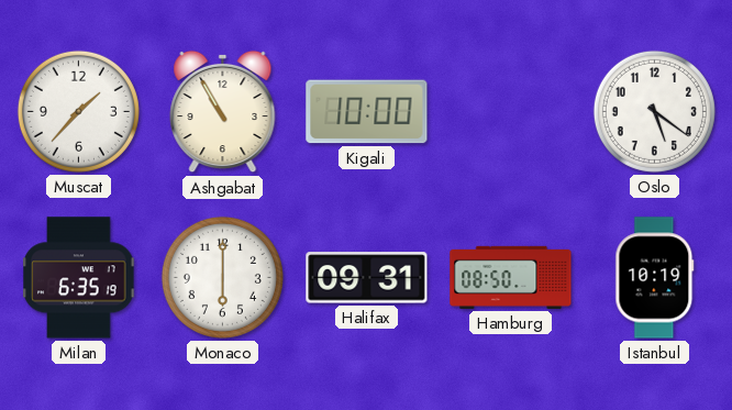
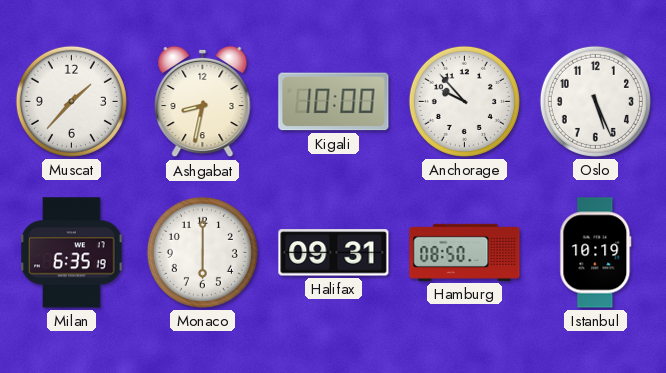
Ashgabat: 10:55 -> 8:32
Anchorage: none -> 9:53
Oslo: 5:21 -> 5:26
